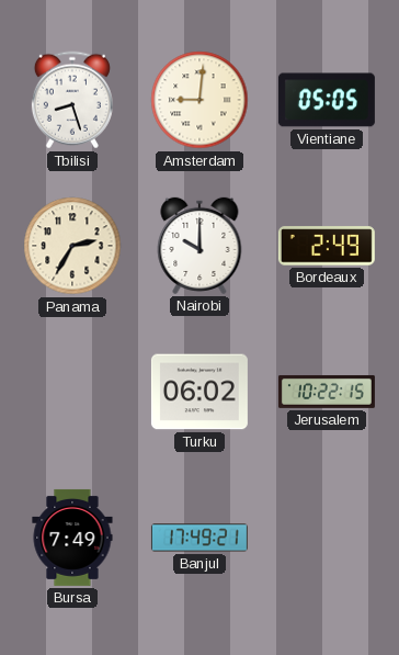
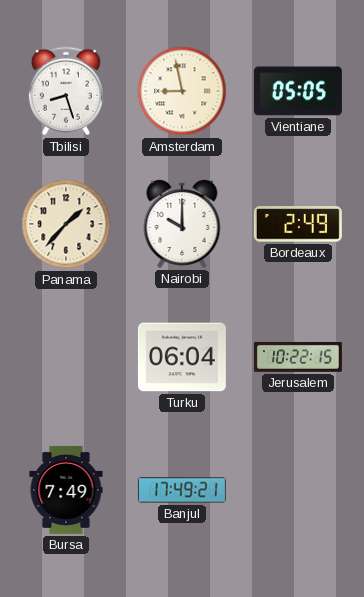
Amsterdam: 9:01 -> 8:58
Panama: 2:35 -> 1:37
Turku: 06:02 -> 06:04
